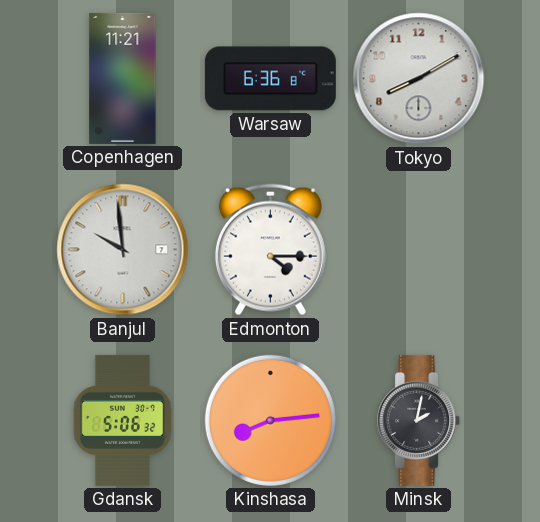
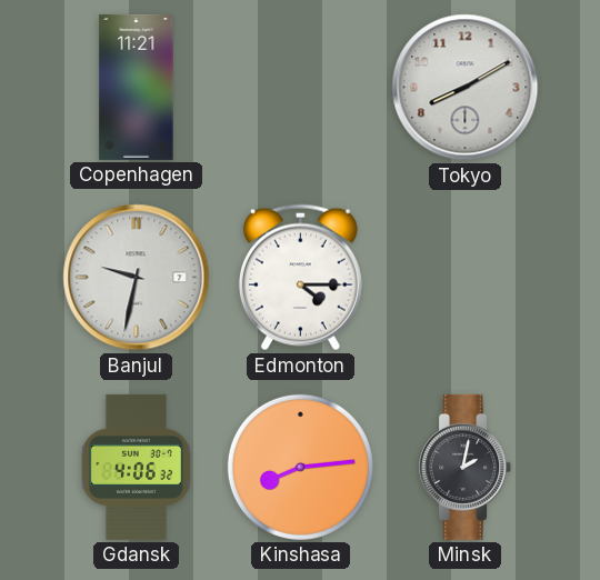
Warsaw: 6:36 -> none
Banjul: 9:59 -> 9:32
Gdansk: 5:06 -> 4:06
